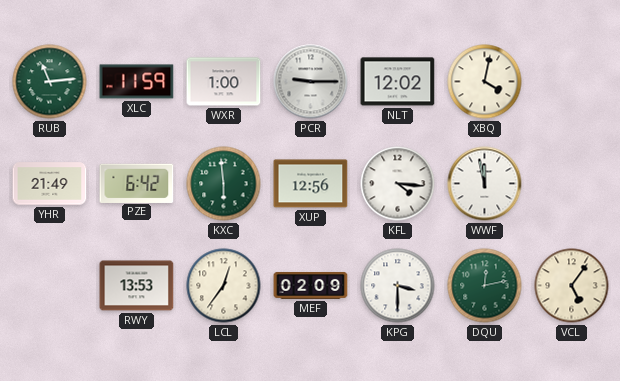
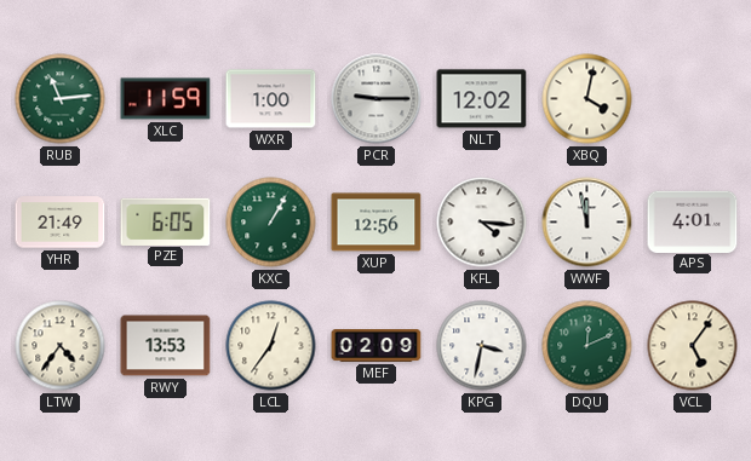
PZE: 6:42 -> 6:05
KXC: 5:59 -> 1:05
APS: none -> 4:01
LTW: none -> 4:36
KPG: 3:30 -> 3:32
DQU: 12:13 -> 12:11
